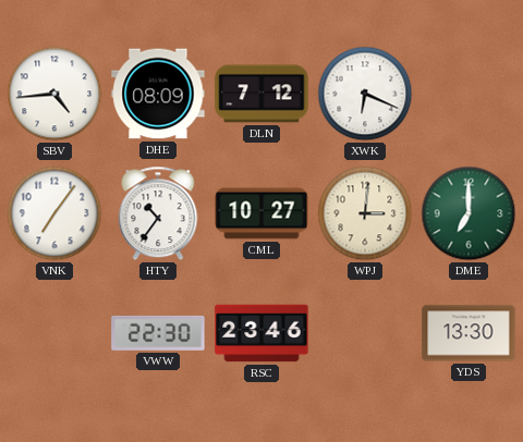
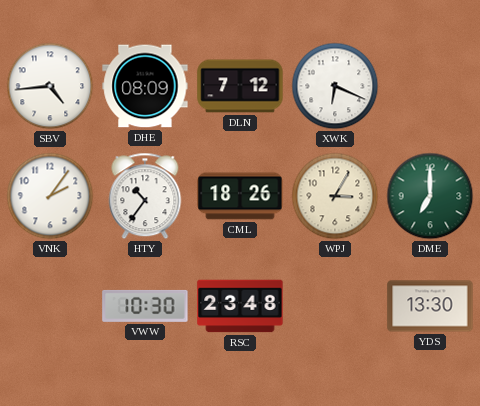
VNK: 7:06 -> 2:06
CML: 10:27 -> 18:26
WPJ: 3:01 -> 3:05
VWW: 22:30 -> 10:30
RSC: 23:46 -> 23:48
